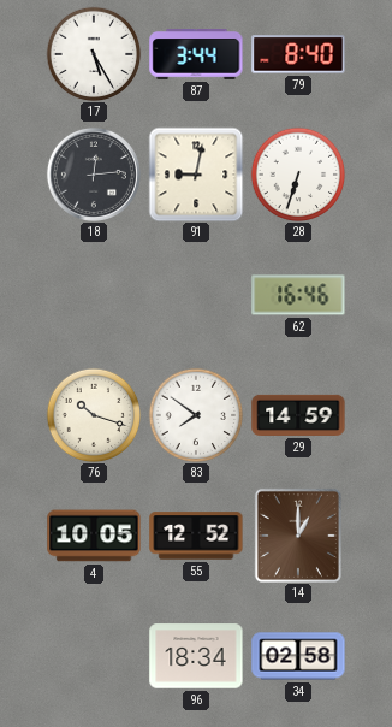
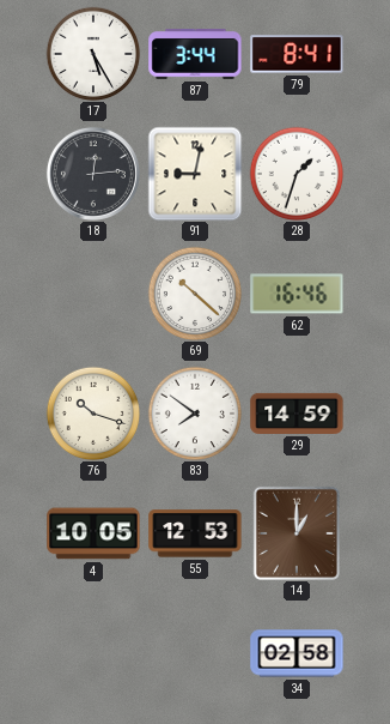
79: 8:40 -> 8:41
28: 6:33 -> 1:33
69: none -> 10:22
55: 12:52 -> 12:53
96: 18:34 -> none
